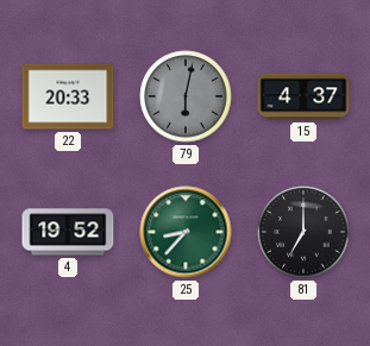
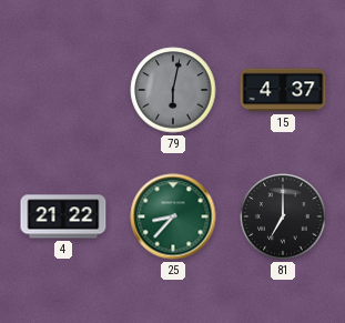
22: 20:33 -> none
4: 19:52 -> 21:22
